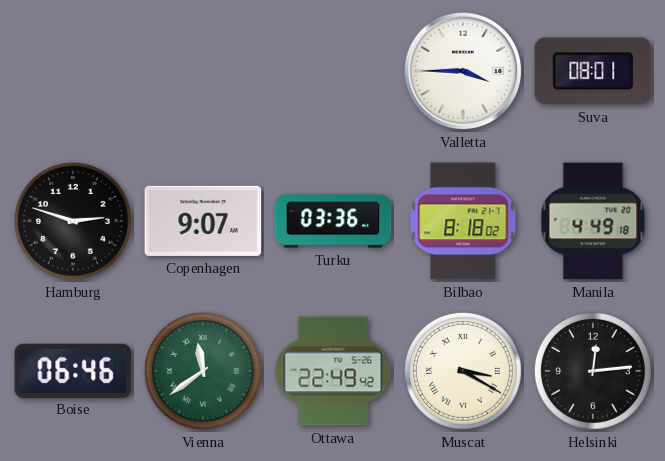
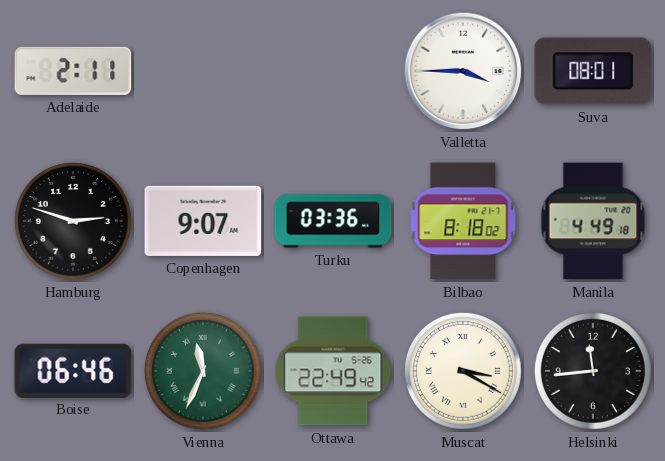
Adelaide: none -> 2:11
Vienna: 11:39 -> 11:34
Helsinki: 12:14 -> 11:44
